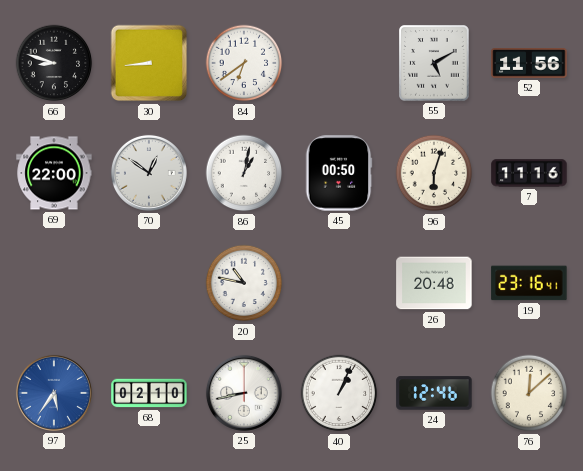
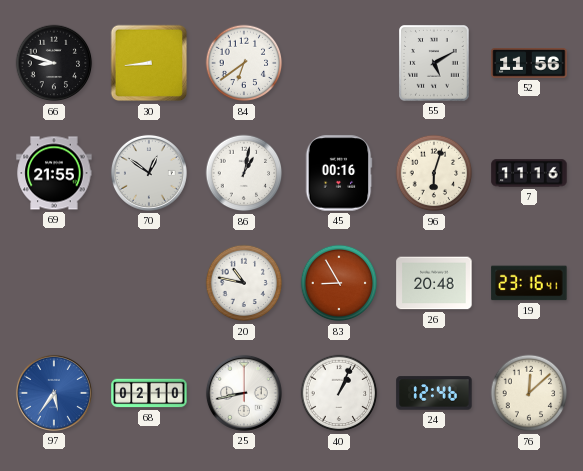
69: 22:00 -> 21:55
45: 00:50 -> 00:16
83: none -> 8:55
